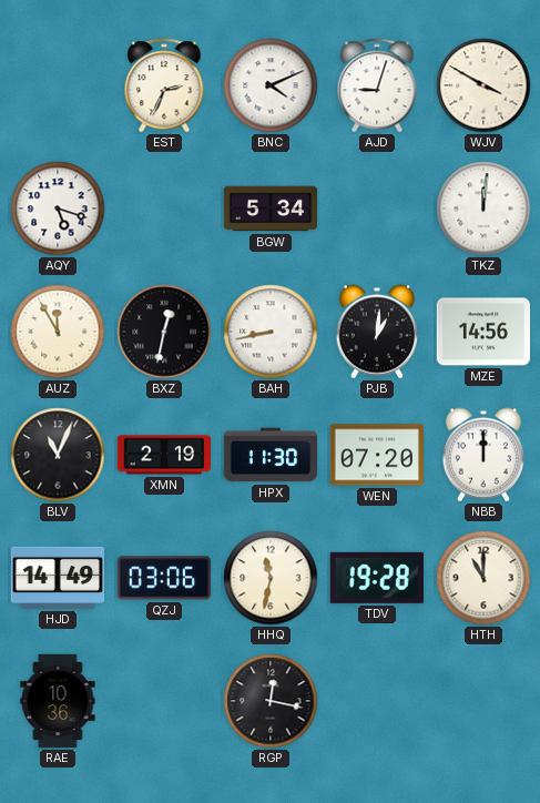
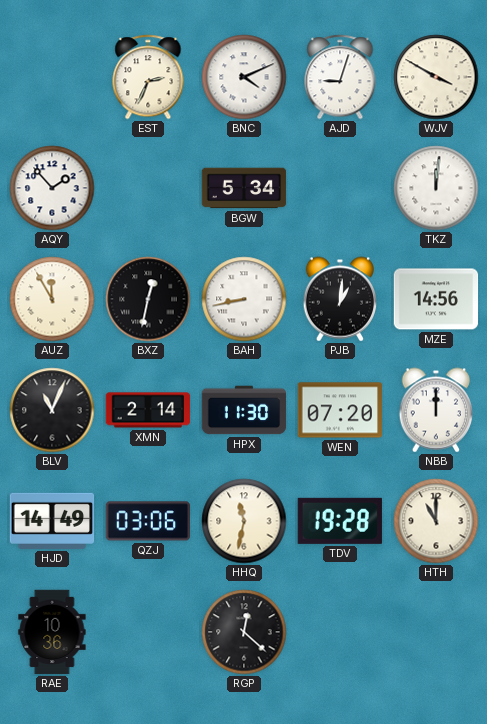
AQY: 5:18 -> 1:53
XMN: 2:19 -> 2:14
RGP: 12:17 -> 12:22
